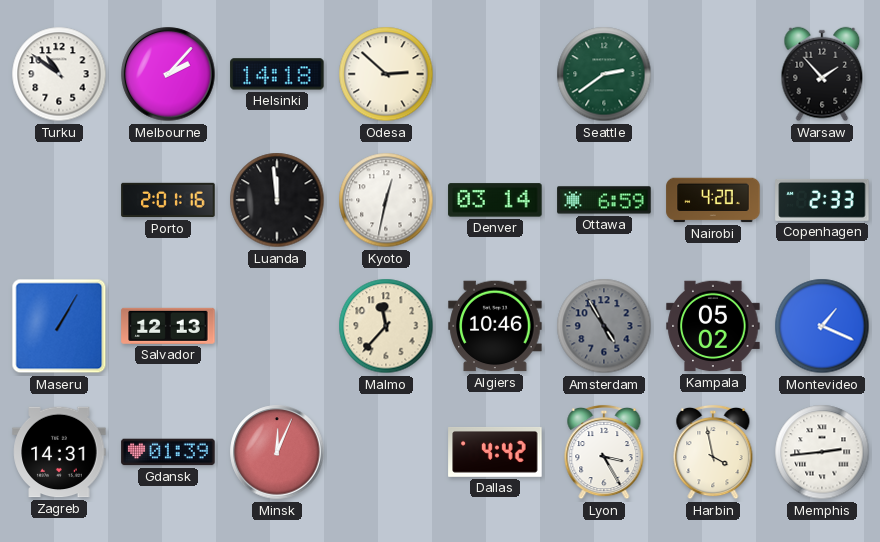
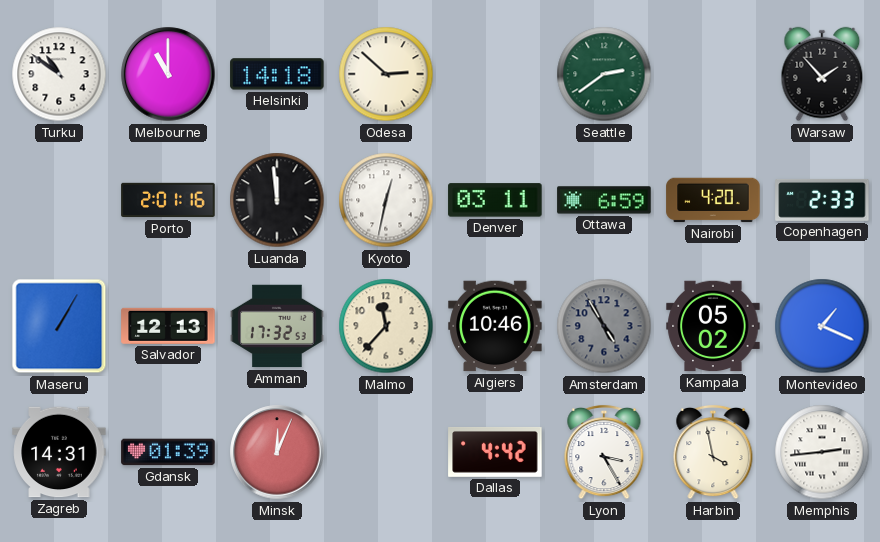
Melbourne: 2:07 -> 11:00
Denver: 03:14 -> 03:11
Amman: none -> 17:32
